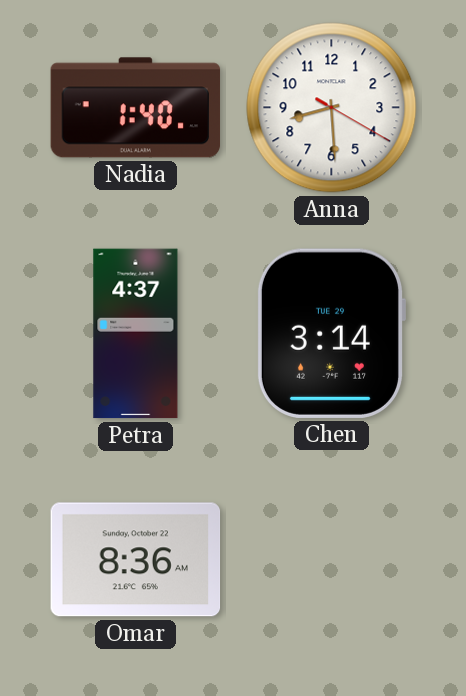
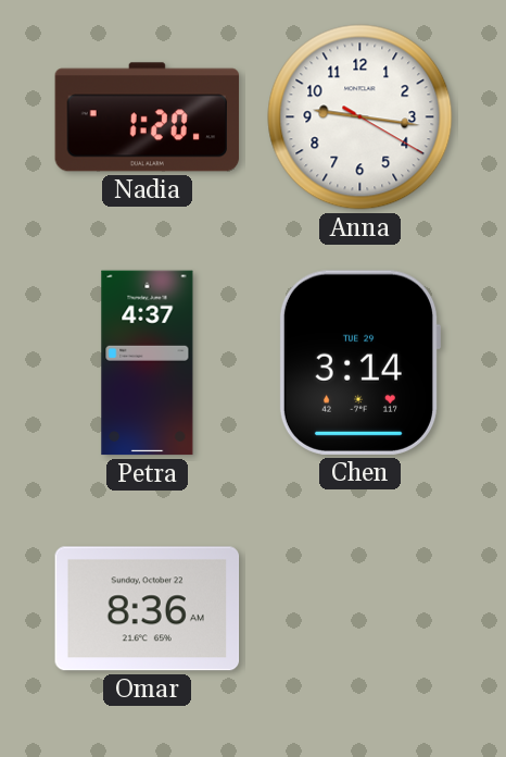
Nadia: 1:40 -> 1:20
Anna: 8:29 -> 9:16
